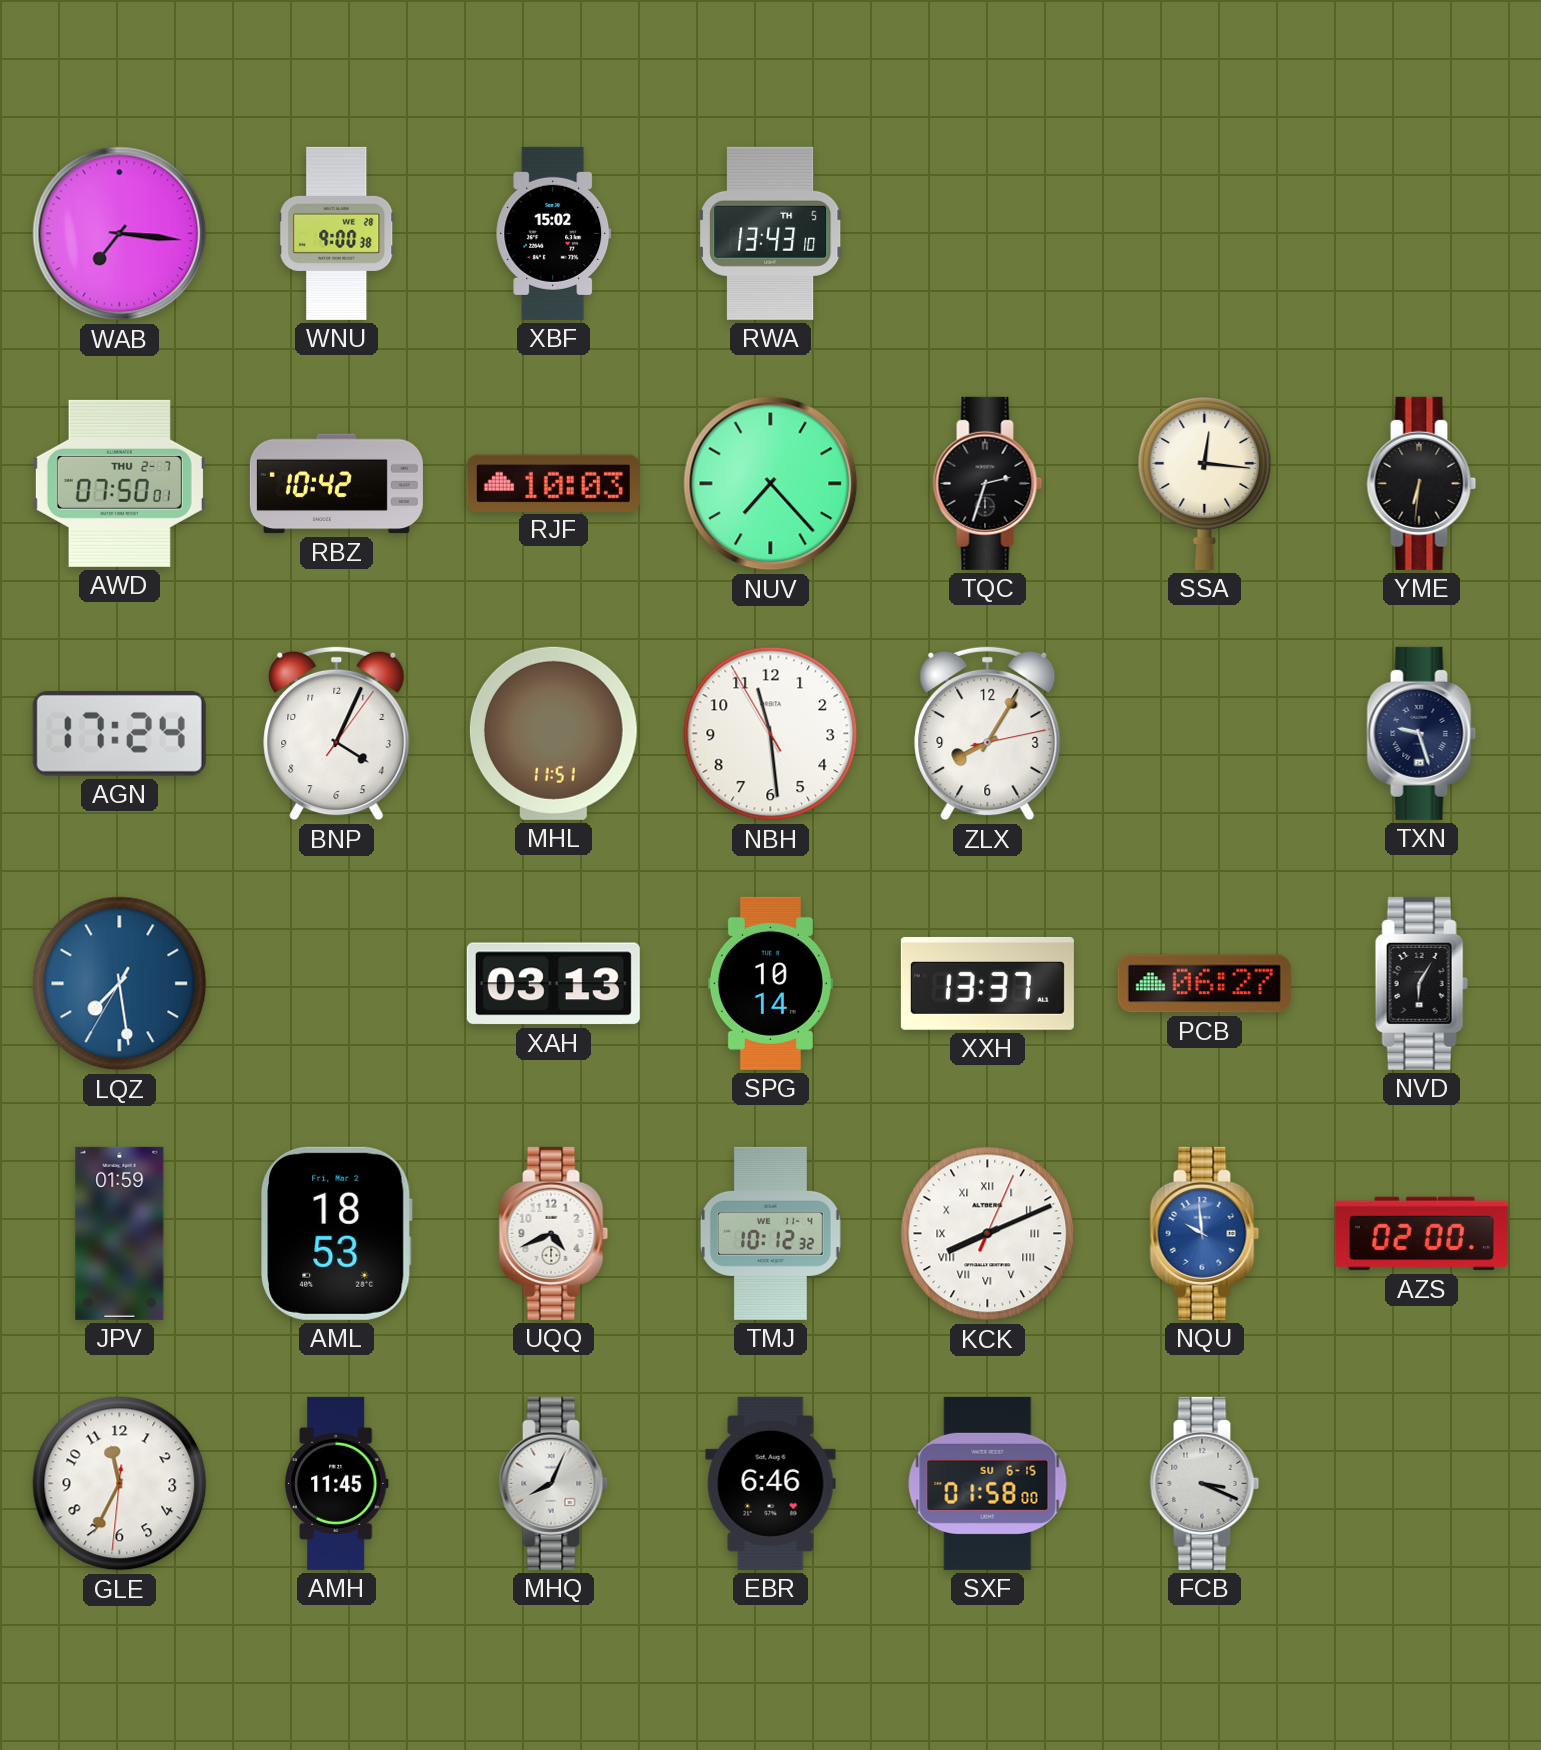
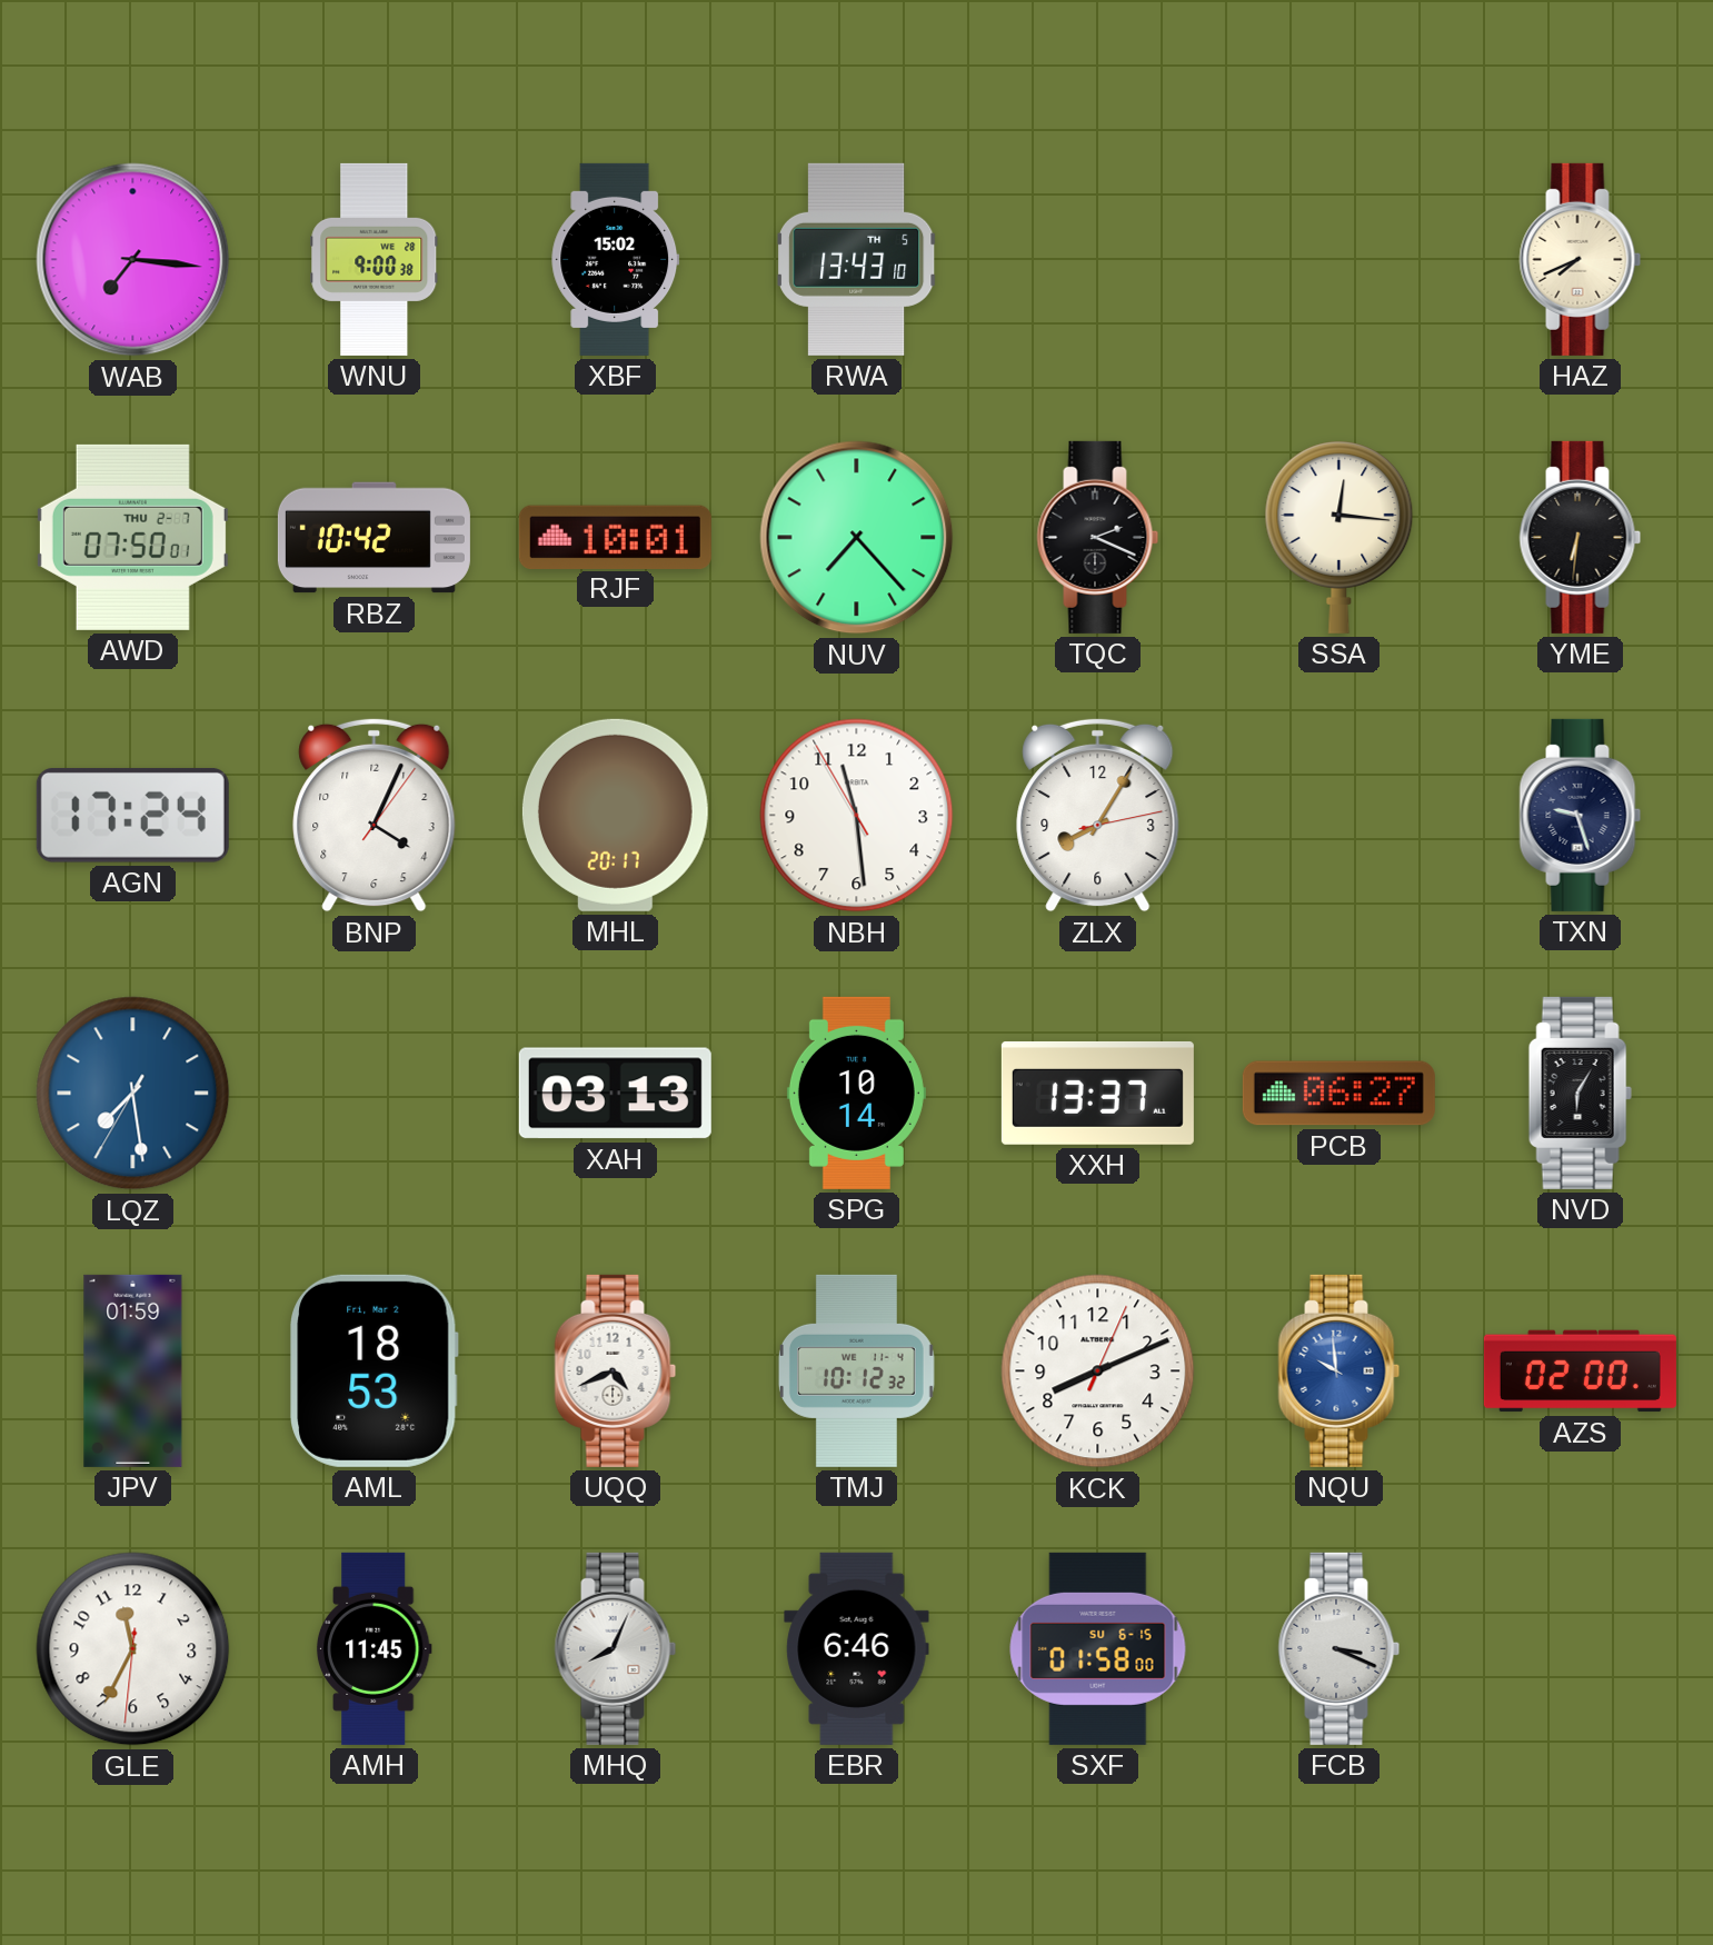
HAZ: none -> 7:41
RJF: 10:03 -> 10:01
TQC: 2:33 -> 2:19
MHL: 11:51 -> 20:17
KCK numerals: Roman -> Arabic
